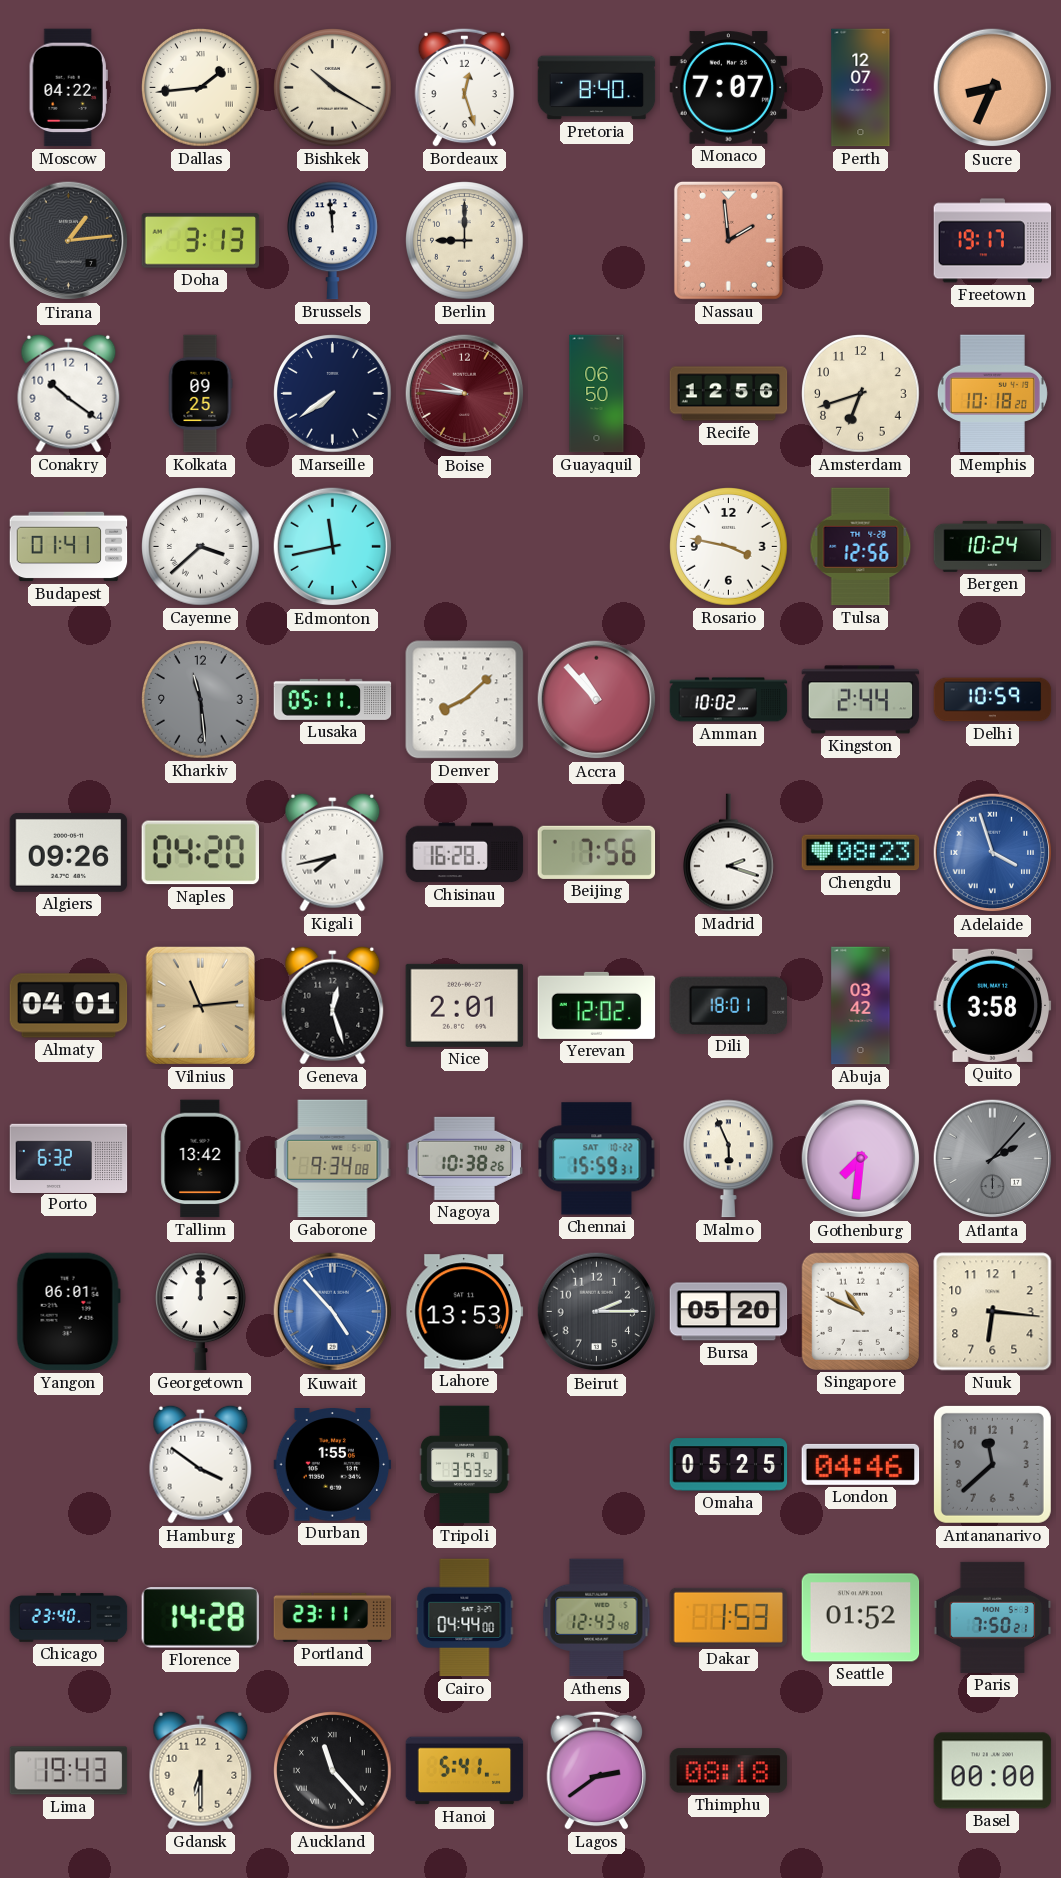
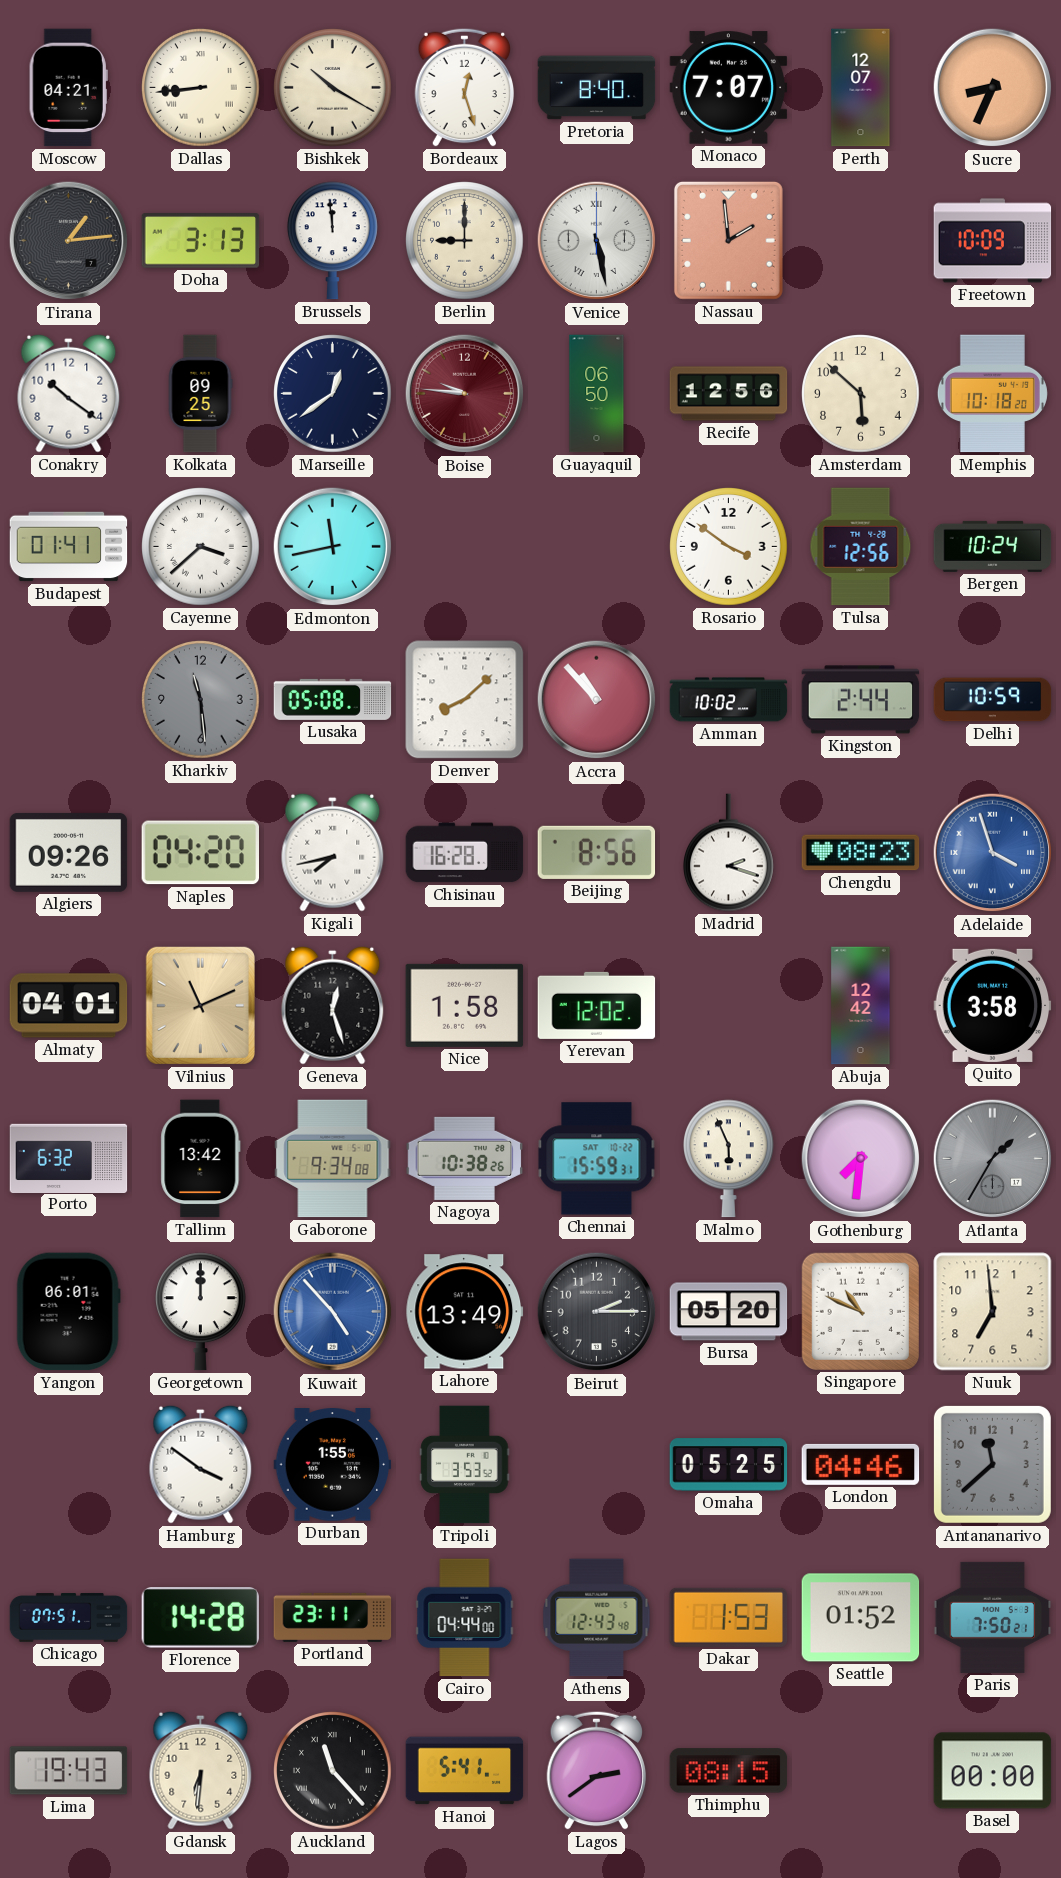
Moscow: 04:22 -> 04:21
Dallas: 1:44 -> 8:44
Venice: none -> 5:28
Freetown: 19:17 -> 10:09
Marseille: 7:39 -> 12:39
Amsterdam: 6:42 -> 5:52
Rosario: 3:47 -> 3:51
Lusaka: 05:11 -> 05:08
Beijing: 7:56 -> 8:56
Vilnius: 11:14 -> 11:11
Nice: 2:01 -> 1:58
Dili: 18:01 -> none
Abuja: 03:42 -> 12:42
Atlanta: 2:07 -> 1:35
Lahore: 13:53 -> 13:49
Nuuk: 6:16 -> 6:59
Chicago: 23:40 -> 07:51
Gdansk: 6:30 -> 6:31
Thimphu: 08:18 -> 08:15
